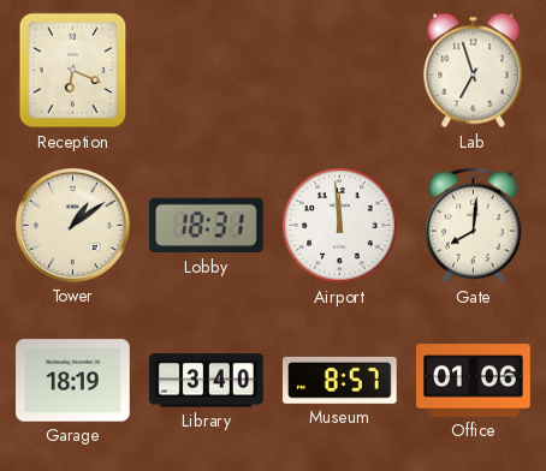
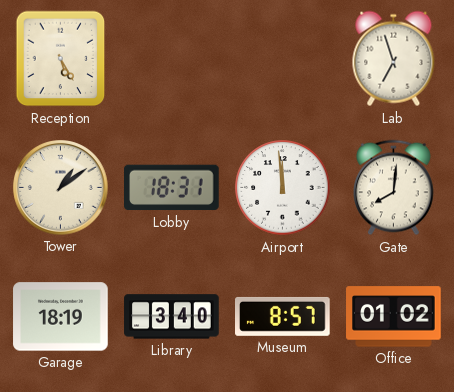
Reception: 6:19 -> 5:25
Office: 01:06 -> 01:02
